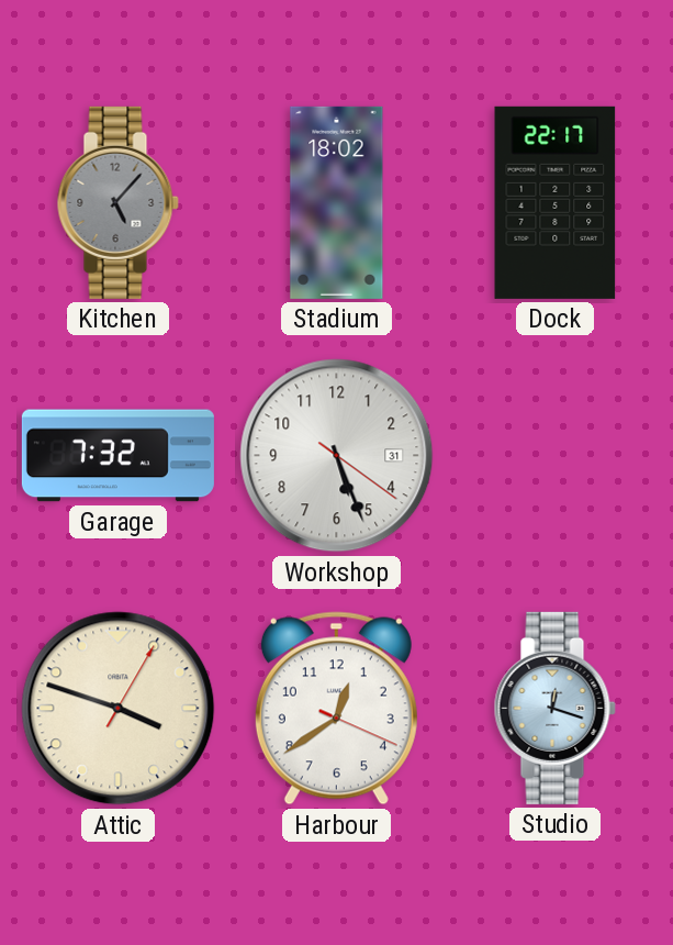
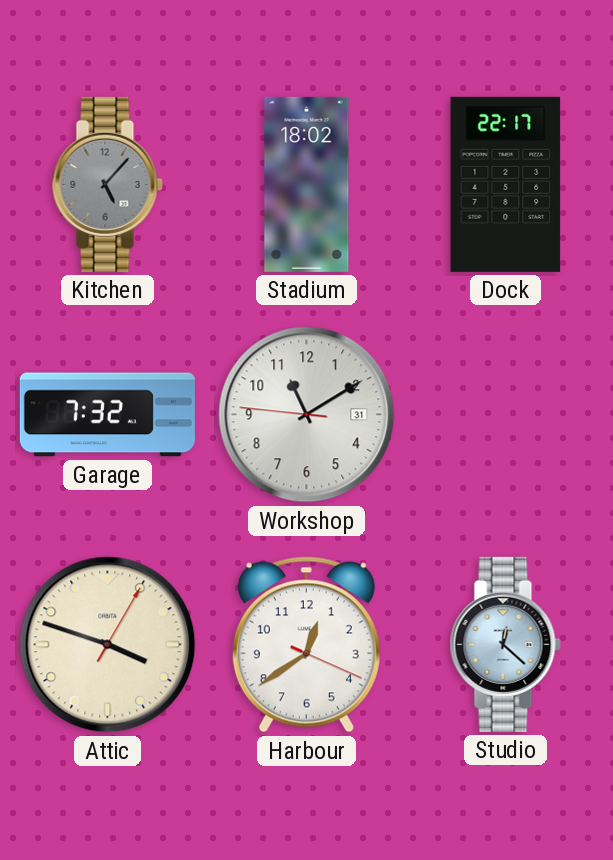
Workshop: 5:26 -> 11:09
Studio: 12:18 -> 12:22
